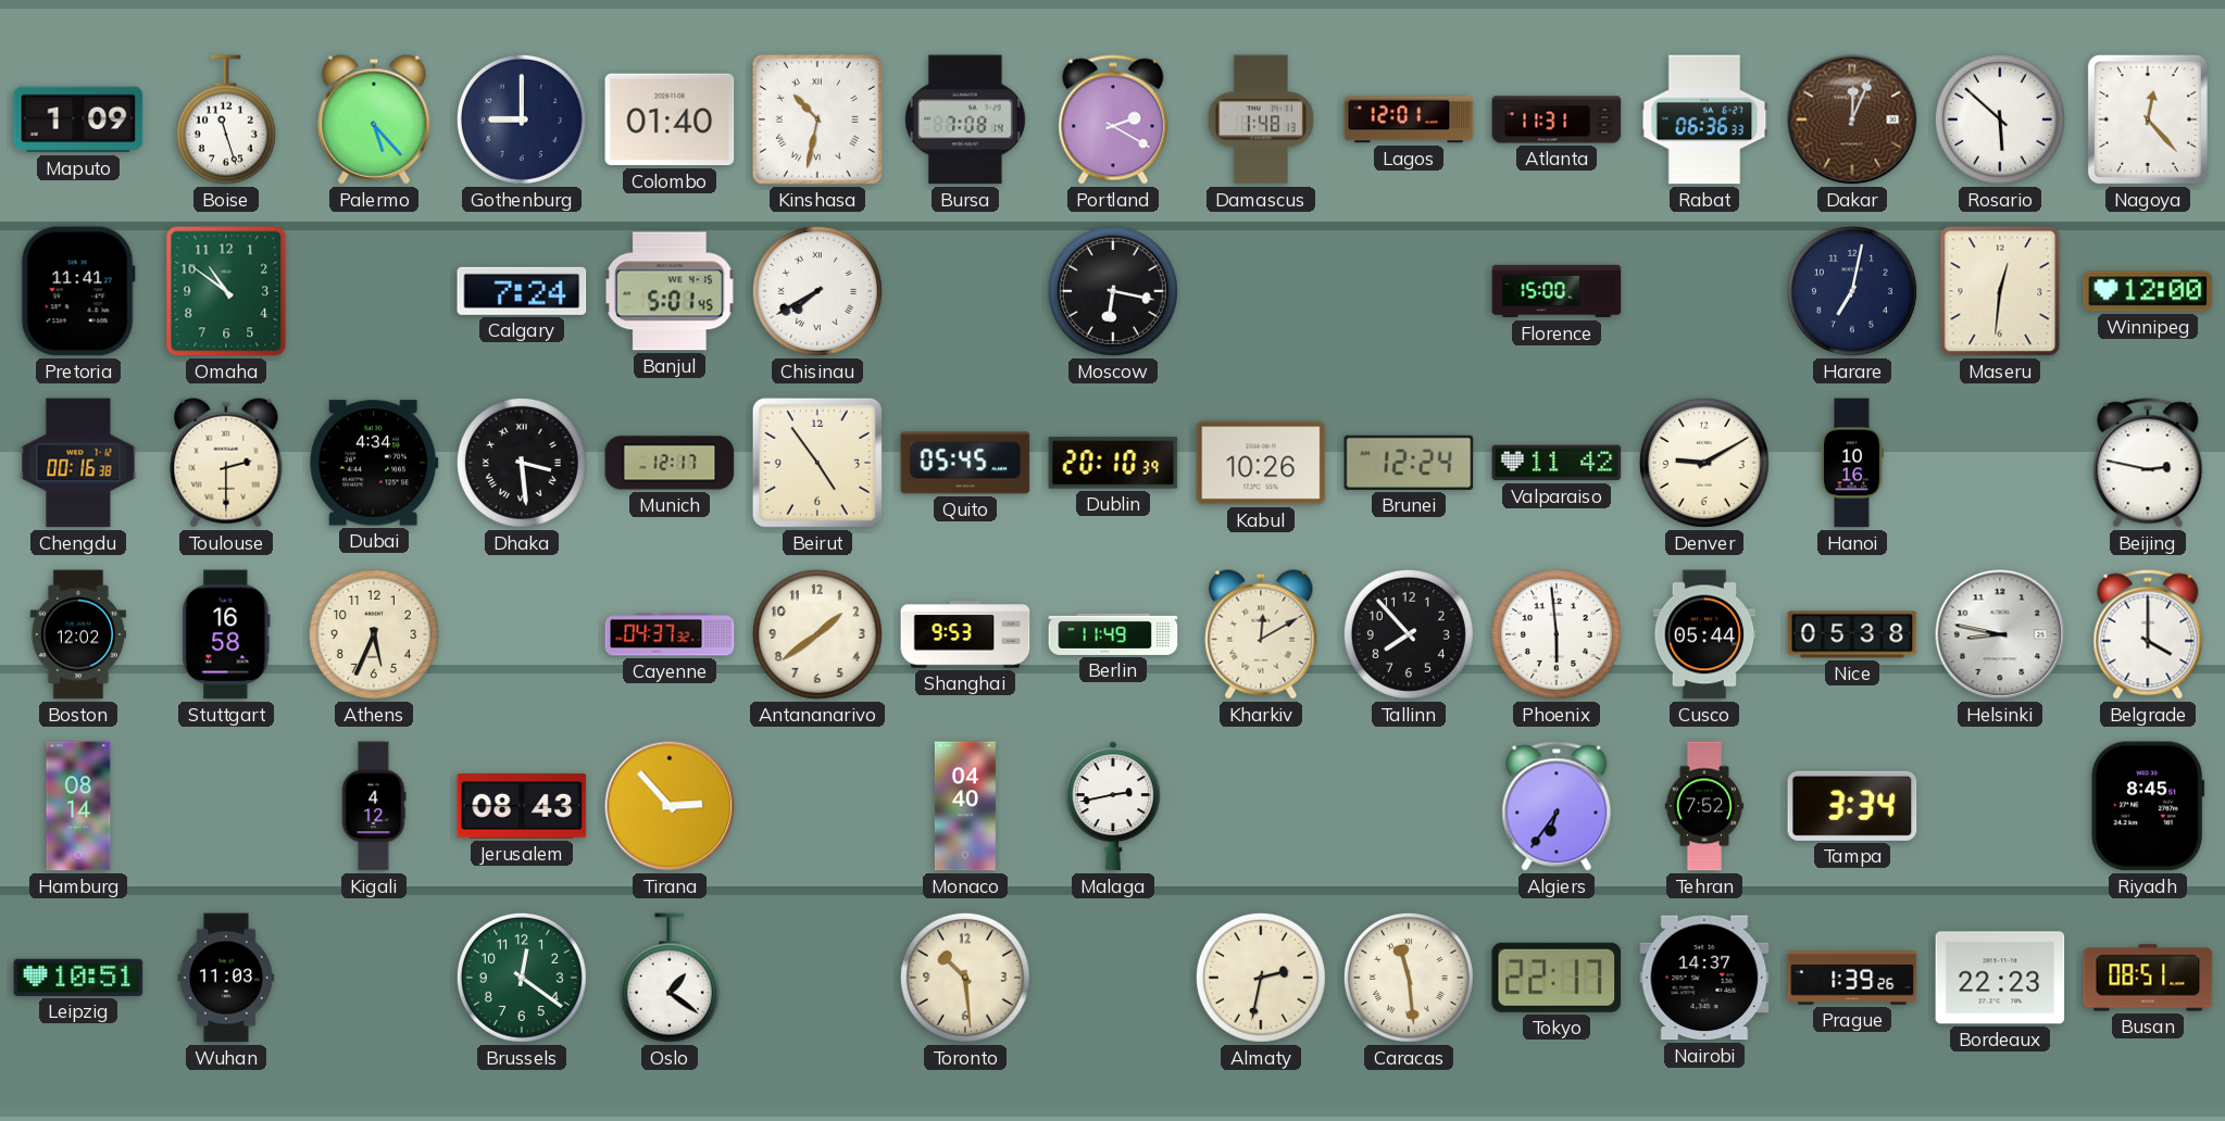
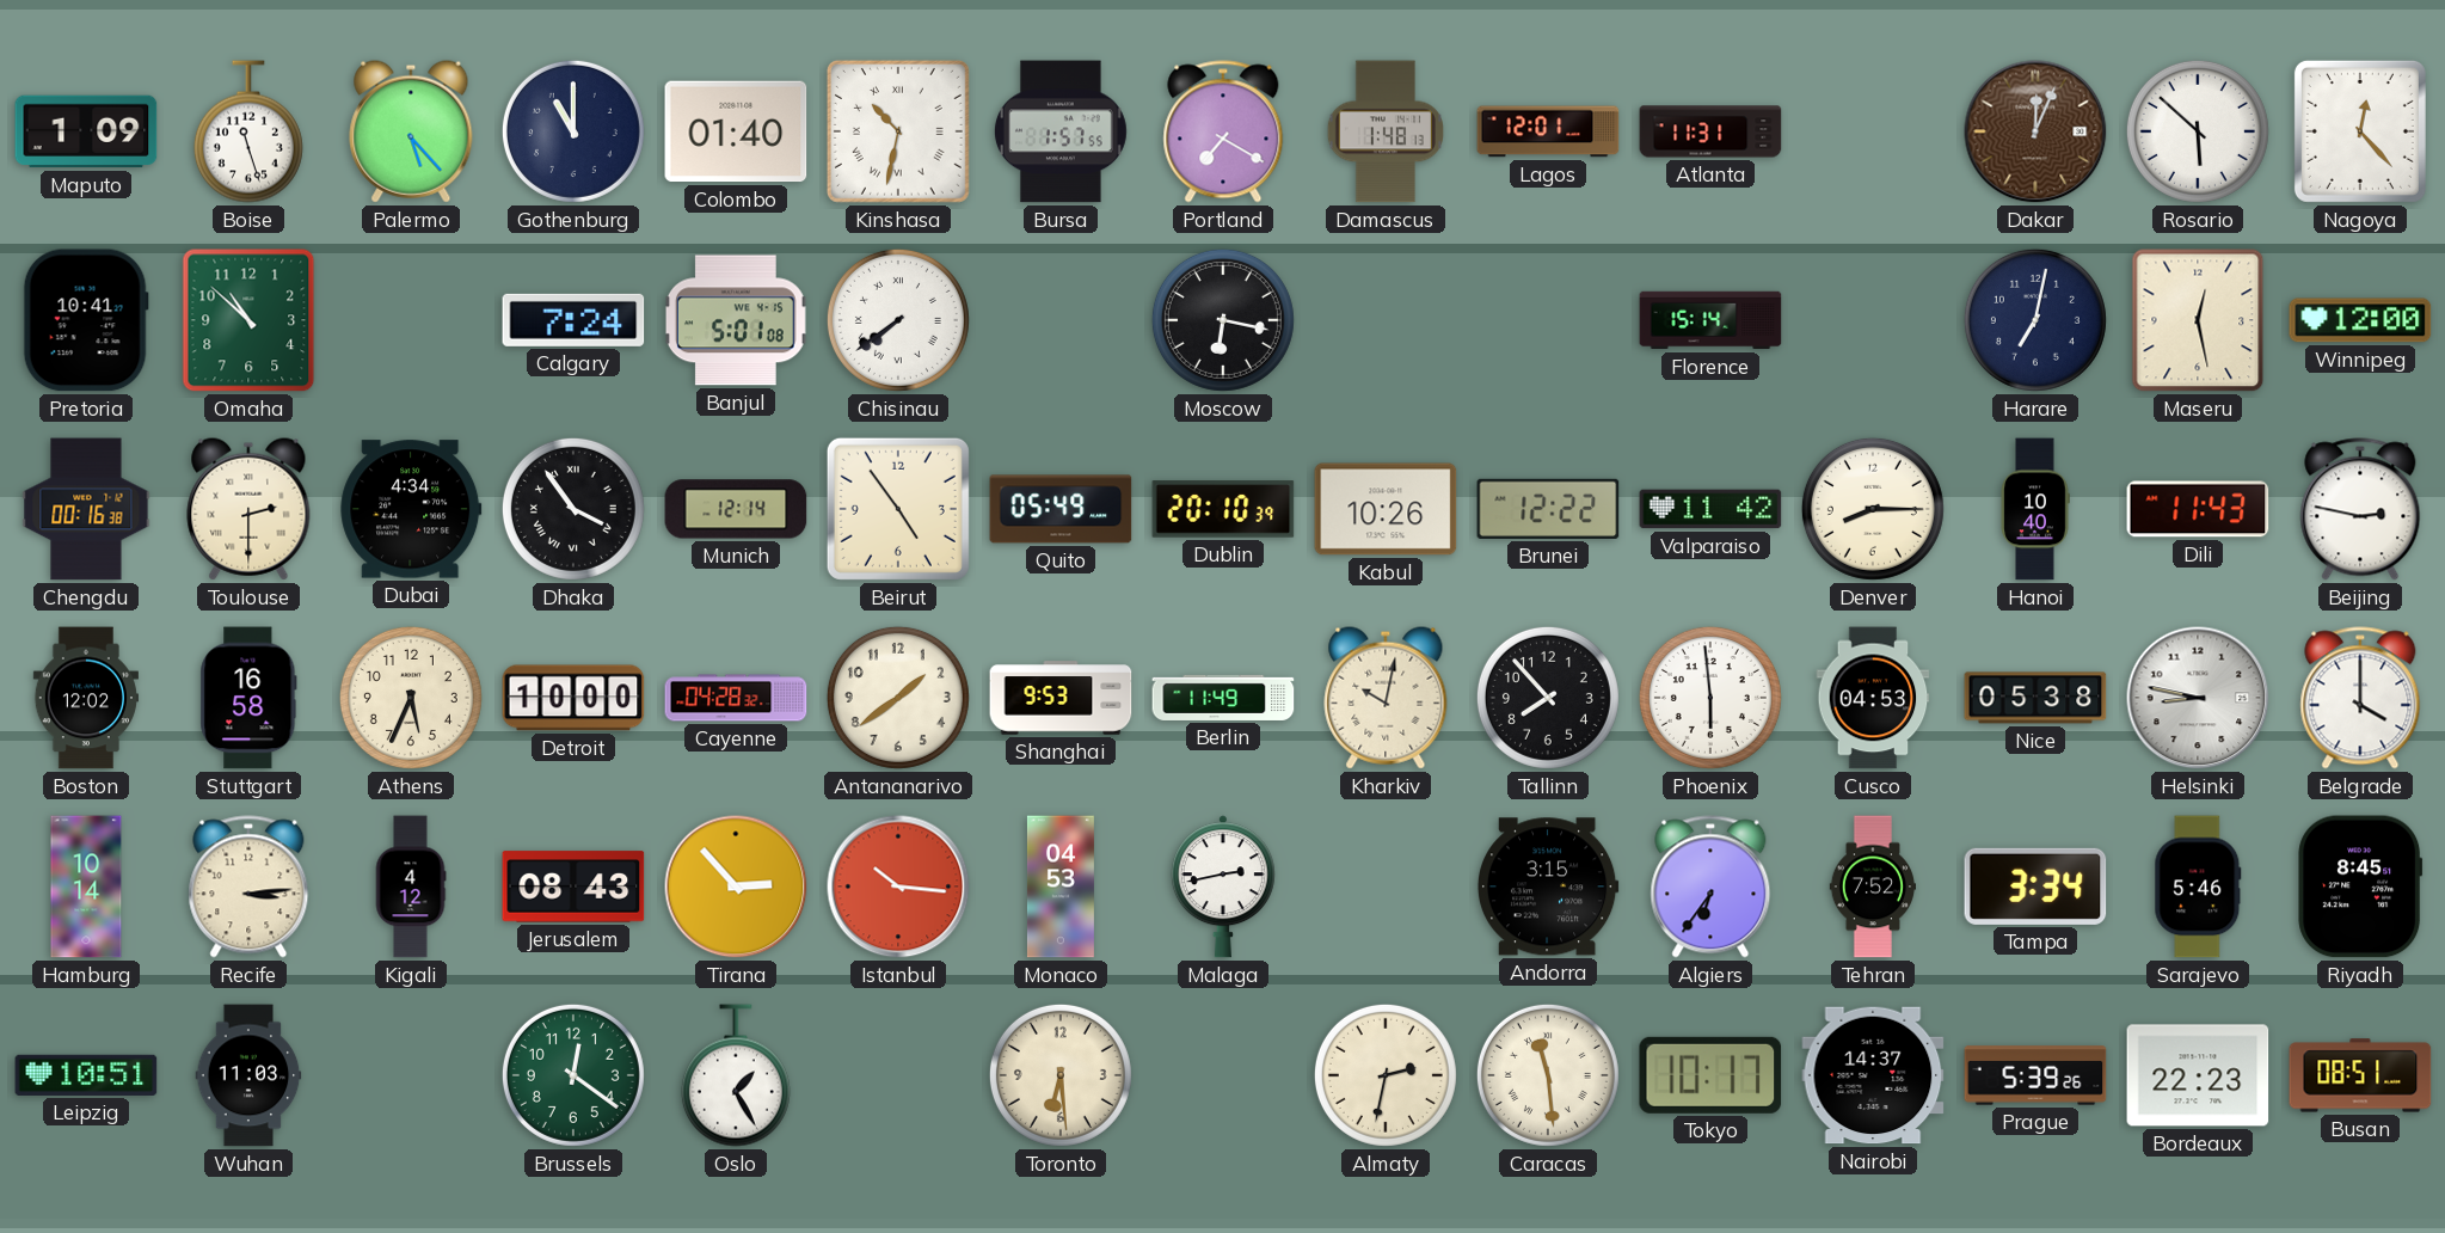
Gothenburg: 9:00 -> 11:00
Bursa: 7:08 -> 1:57
Portland: 2:20 -> 7:20
Rabat: 06:36 -> none
Pretoria: 11:41 -> 10:41
Omaha: 10:51 -> 10:52
Banjul: 5:01:45 -> 5:01:08
Chisinau: 7:40 -> 7:39
Florence: 15:00 -> 15:14
Maseru: 12:31 -> 12:28
Dhaka: 3:29 -> 3:54
Munich: 12:17 -> 12:14
Quito: 05:45 -> 05:49
Brunei: 12:24 -> 12:22
Denver: 9:10 -> 8:15
Hanoi: 10:16 -> 10:40
Dili: none -> 11:43
Detroit: none -> 10:00
Cayenne: 04:37 -> 04:28
Kharkiv: 12:10 -> 10:02
Cusco: 05:44 -> 04:53
Hamburg: 08:14 -> 10:14
Recife: none -> 3:14
Istanbul: none -> 10:16
Monaco: 04:40 -> 04:53
Andorra: none -> 3:15
Sarajevo: none -> 5:46
Oslo: 1:21 -> 1:25
Toronto: 10:29 -> 6:29
Tokyo: 22:17 -> 10:17
Prague: 1:39 -> 5:39
